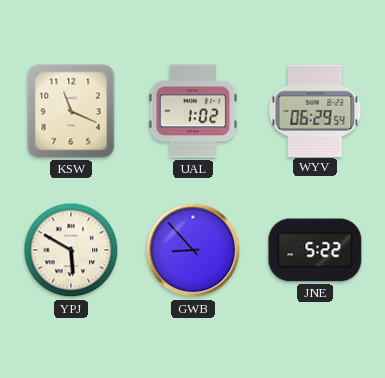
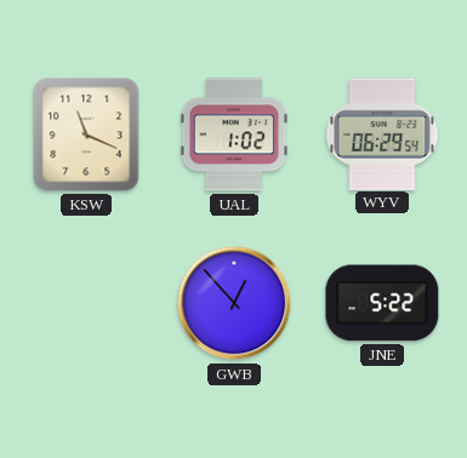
YPJ: 5:50 -> none
GWB: 8:53 -> 12:53
